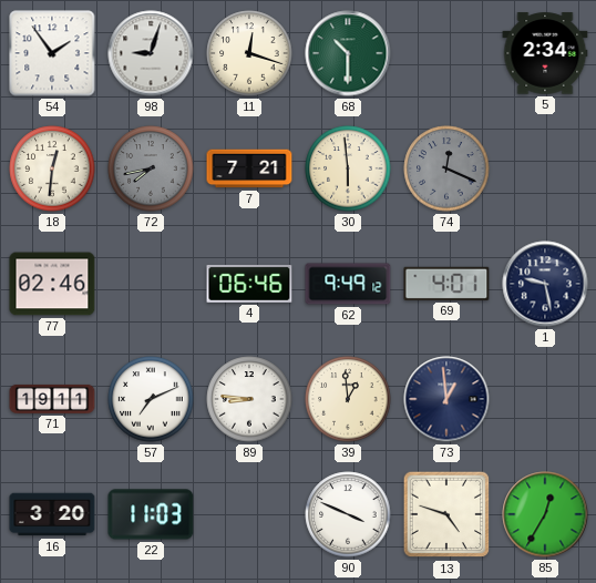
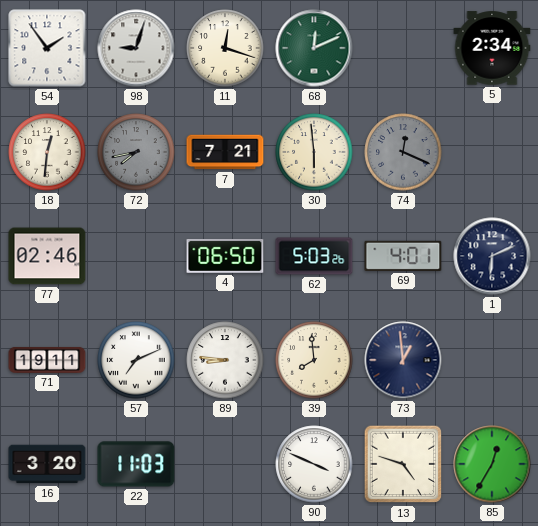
68: 10:30 -> 12:11
4: 06:46 -> 06:50
62: 9:49 -> 5:03
1: 9:28 -> 6:11
39: 12:59 -> 7:59
